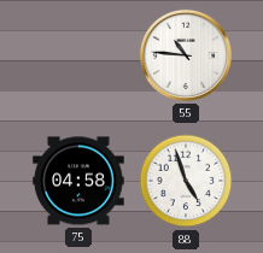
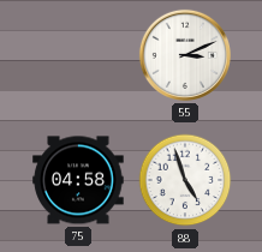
55: 10:46 -> 3:11
